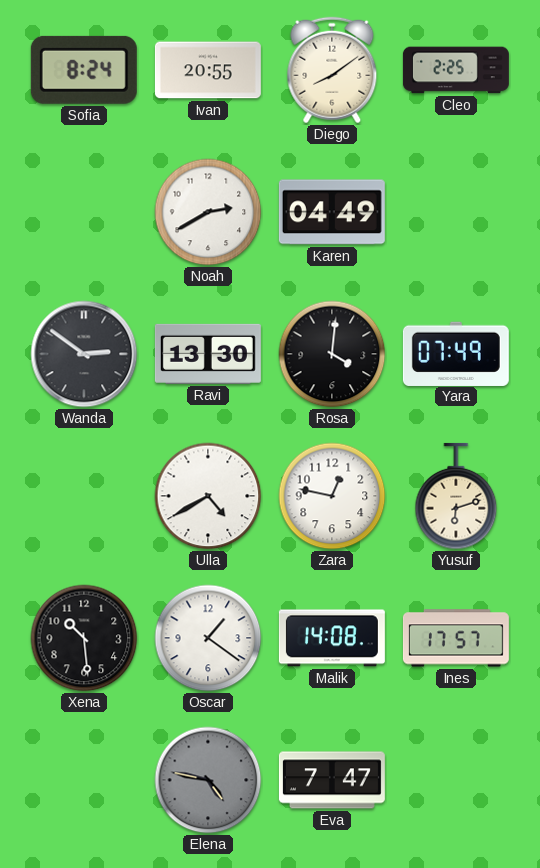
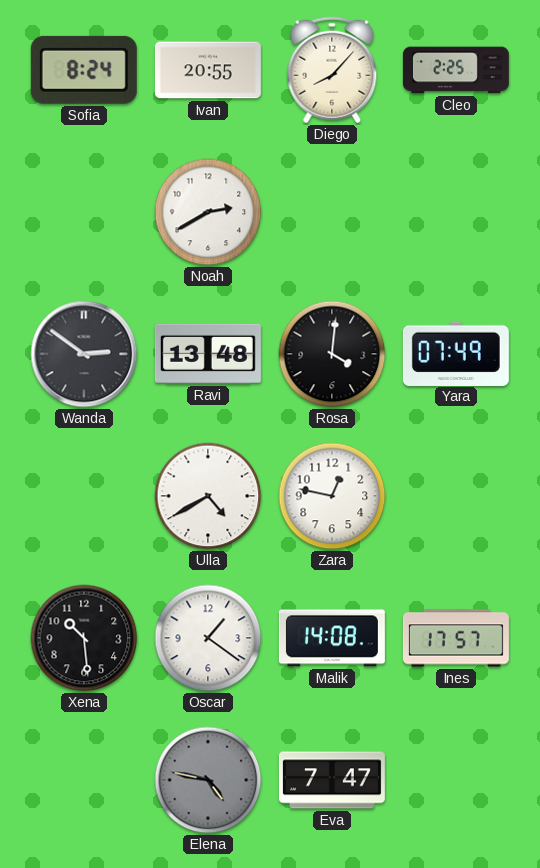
Diego: 8:09 -> 8:07
Karen: 04:49 -> none
Ravi: 13:30 -> 13:48
Yusuf: 6:12 -> none
